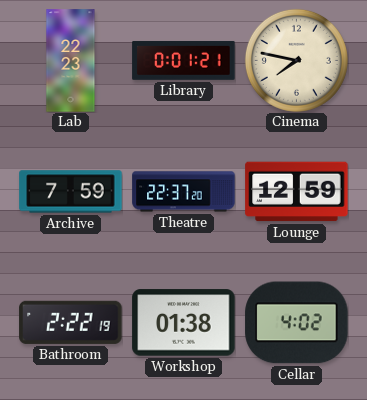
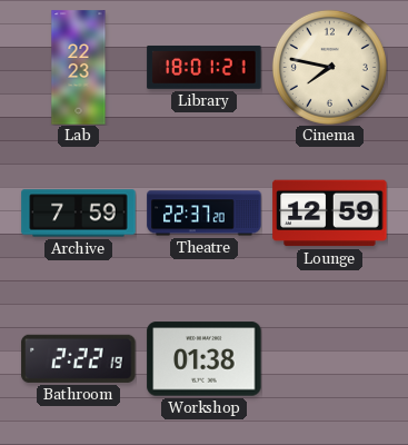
Library: 0:01 -> 18:01
Cellar: 4:02 -> none
